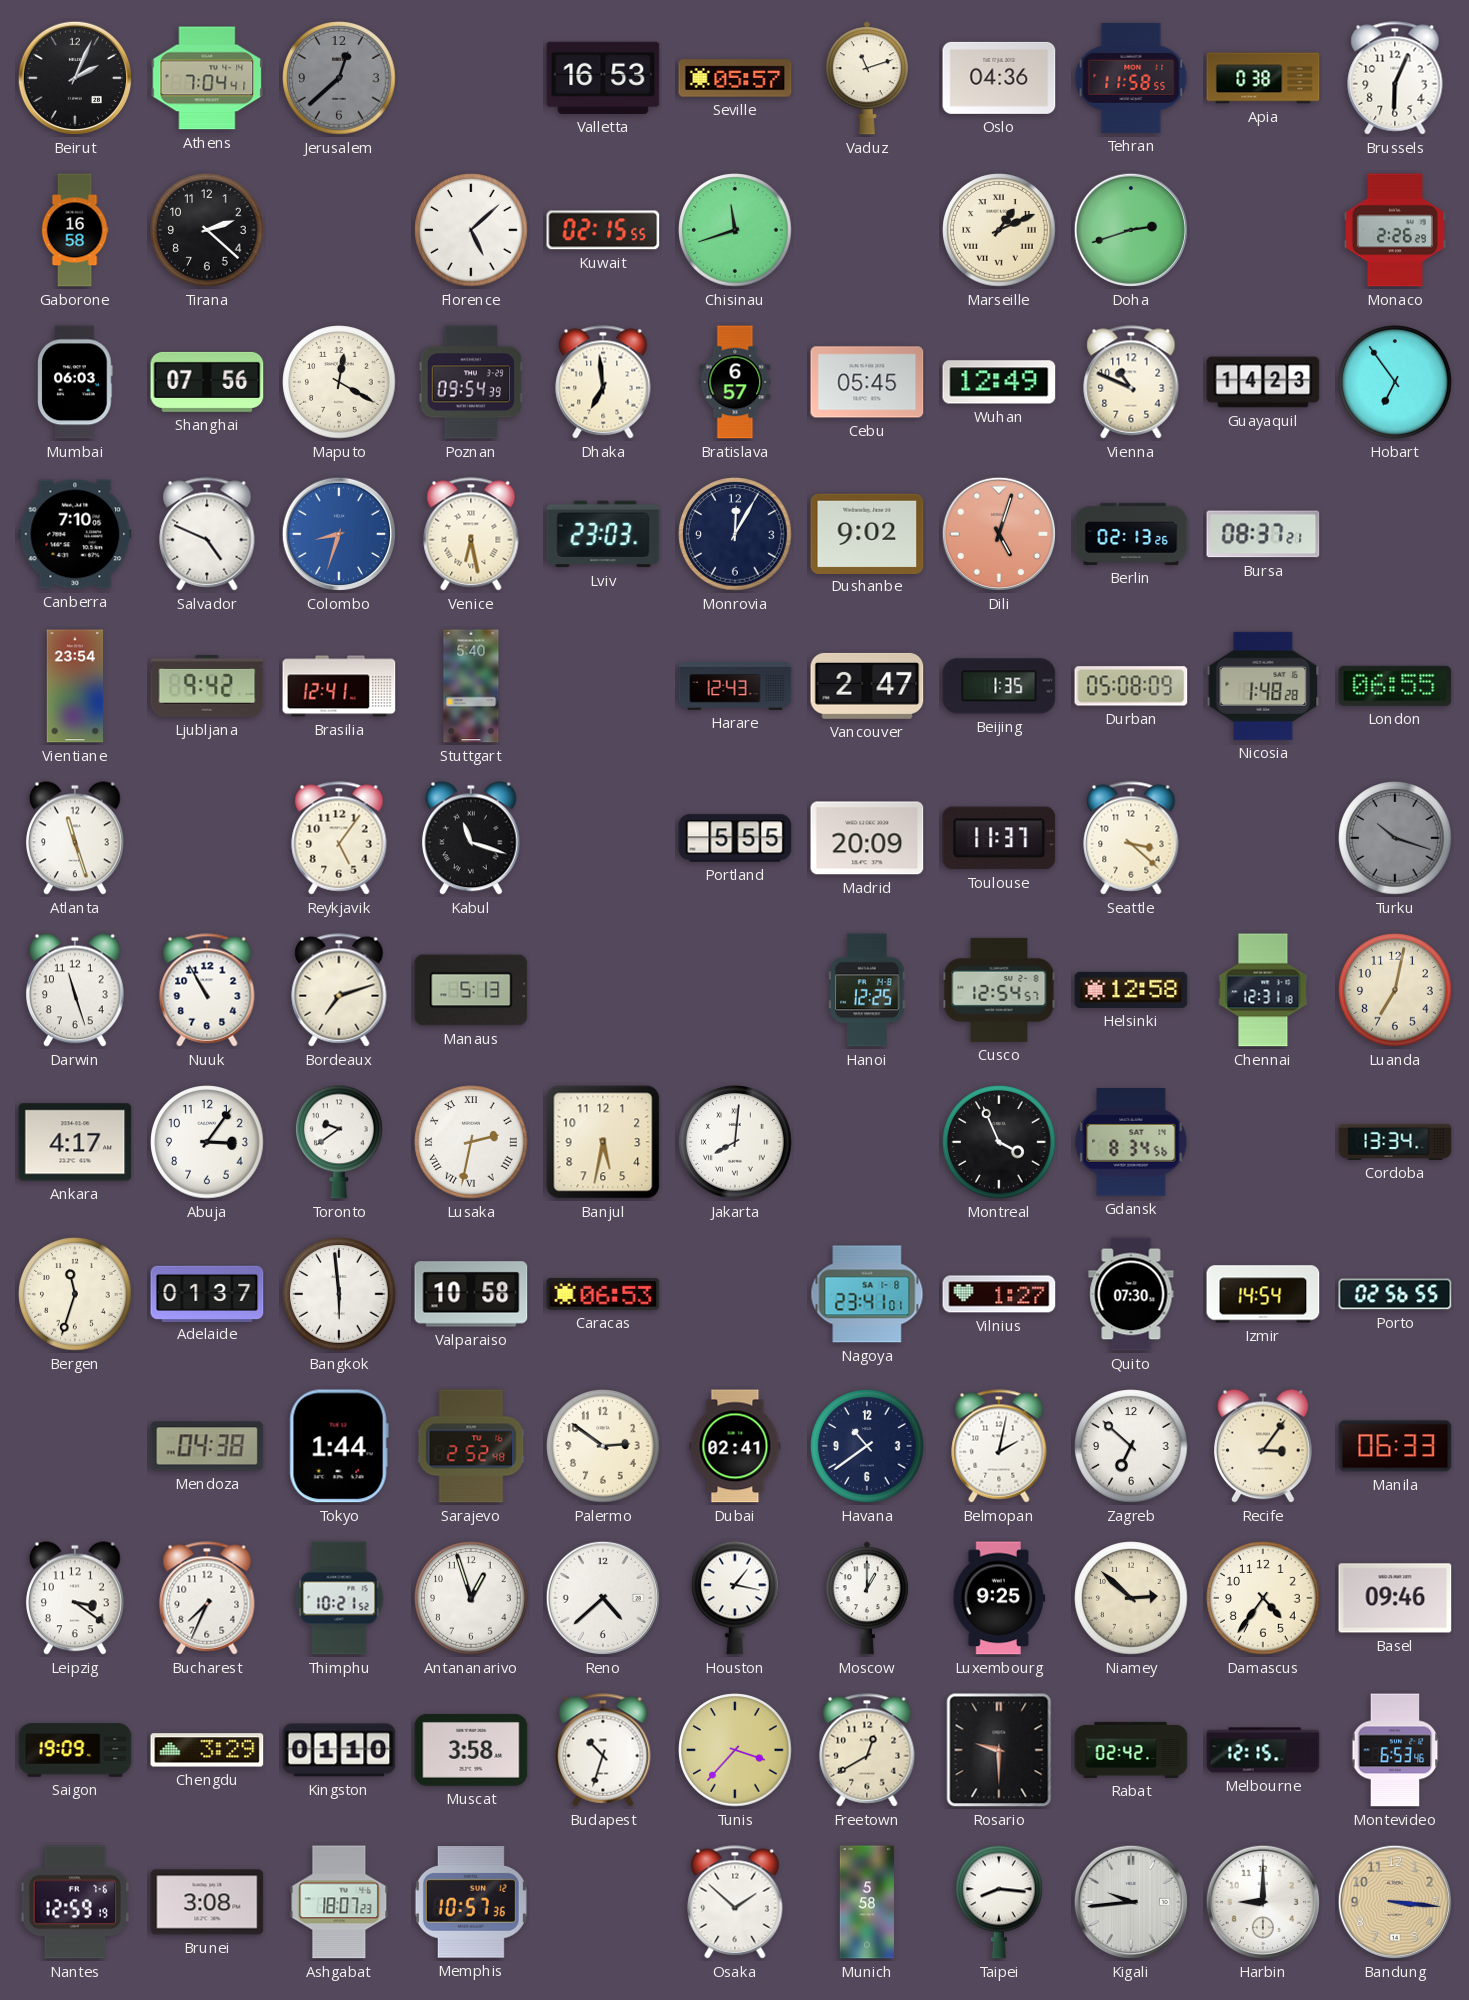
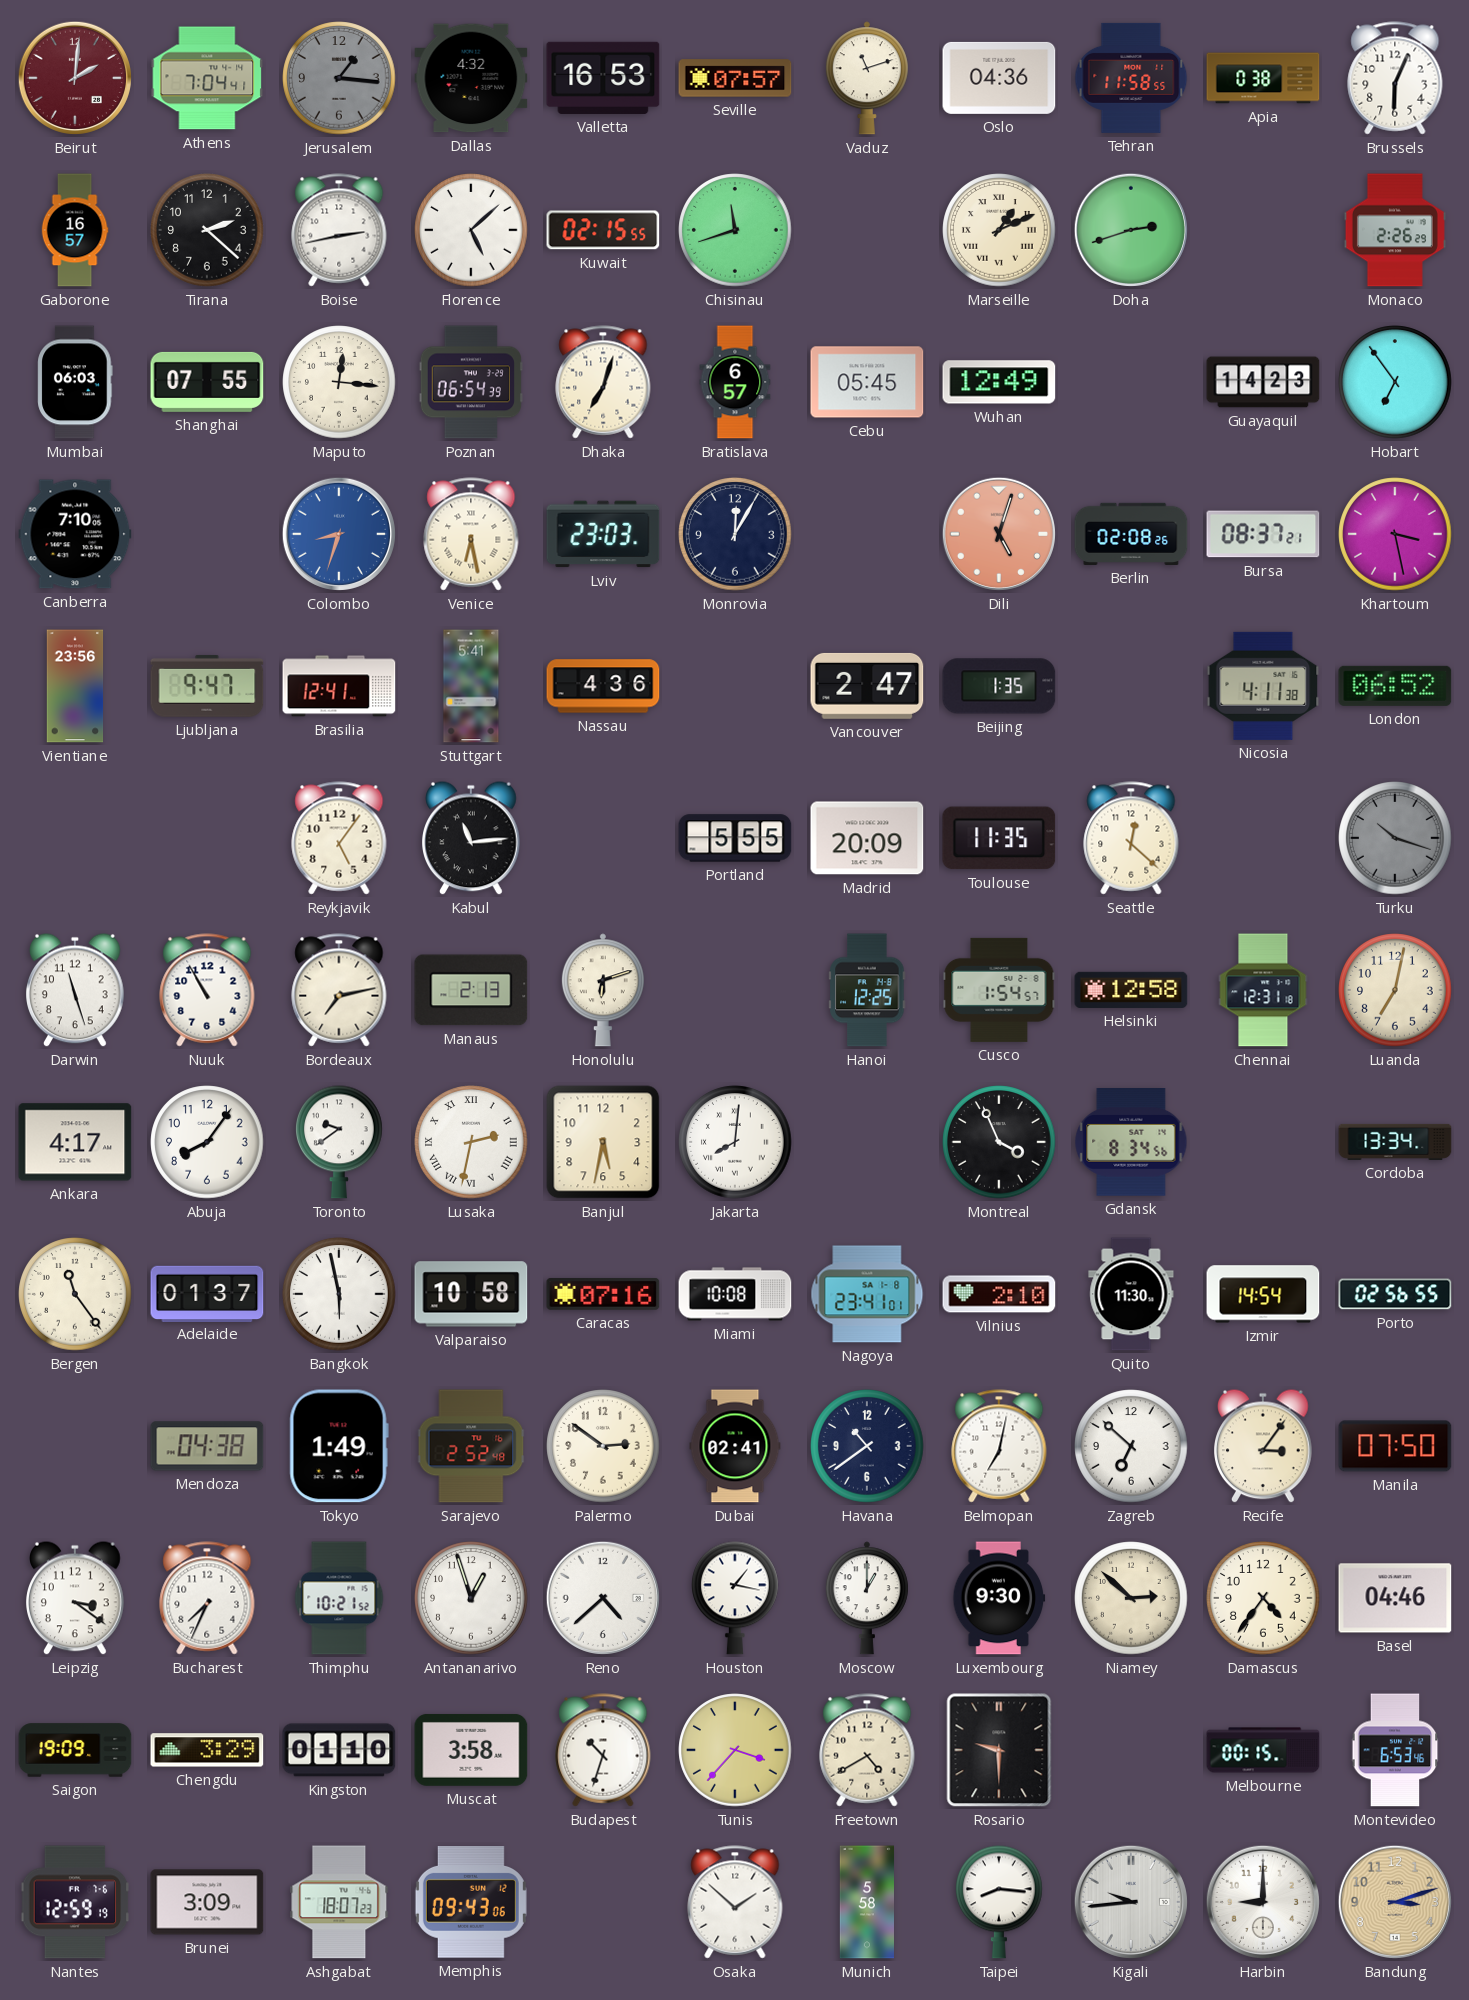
Beirut: 2:04 -> 2:01
Beirut dial: black -> burgundy
Jerusalem: 12:38 -> 1:16
Dallas: none -> 4:32
Seville: 05:57 -> 07:57
Gaborone: 16:58 -> 16:57
Boise: none -> 2:43
Shanghai: 07:56 -> 07:55
Maputo: 12:20 -> 12:16
Poznan: 09:54 -> 06:54
Dhaka: 6:59 -> 7:03
Vienna: 10:49 -> none
Salvador: 4:49 -> none
Dushanbe: 9:02 -> none
Berlin: 02:13 -> 02:08
Khartoum: none -> 3:28
Vientiane: 23:54 -> 23:56
Ljubljana: 9:42 -> 9:47
Stuttgart: 5:40 -> 5:41
Nassau: none -> 4:36
Harare: 12:43 -> none
Durban: 05:08 -> none
Nicosia: 1:48 -> 4:11
London: 06:55 -> 06:52
Atlanta: 11:27 -> none
Kabul: 11:18 -> 11:14
Toulouse: 11:37 -> 11:35
Seattle: 3:22 -> 12:22
Bordeaux: 7:12 -> 7:13
Manaus: 5:13 -> 2:13
Honolulu: none -> 6:12
Cusco: 12:54 -> 1:54
Abuja: 3:06 -> 8:06
Bergen: 11:33 -> 11:24
Bangkok: 5:59 -> 5:58
Caracas: 06:53 -> 07:16
Miami: none -> 10:08
Vilnius: 1:27 -> 2:10
Quito: 07:30 -> 11:30
Tokyo: 1:44 -> 1:49
Belmopan: 2:02 -> 7:02
Manila: 06:33 -> 07:50
Luxembourg: 9:25 -> 9:30
Basel: 09:46 -> 04:46
Freetown: 12:40 -> 4:40
Rabat: 02:42 -> none
Melbourne: 12:15 -> 00:15
Brunei: 3:08 -> 3:09
Memphis: 10:57 -> 09:43
Bandung: 3:16 -> 3:12
